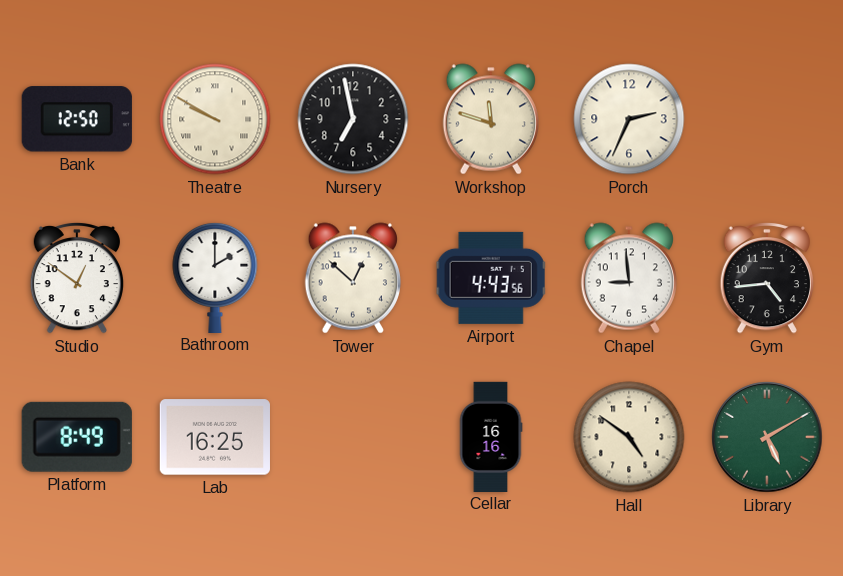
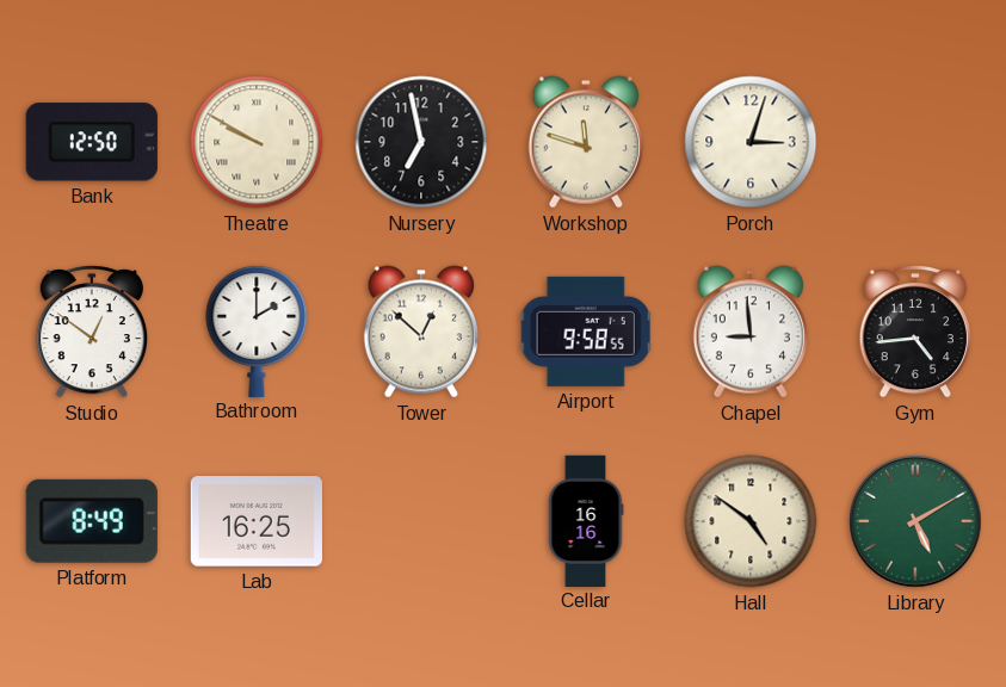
Porch: 2:34 -> 3:03
Airport: 4:43 -> 9:58
